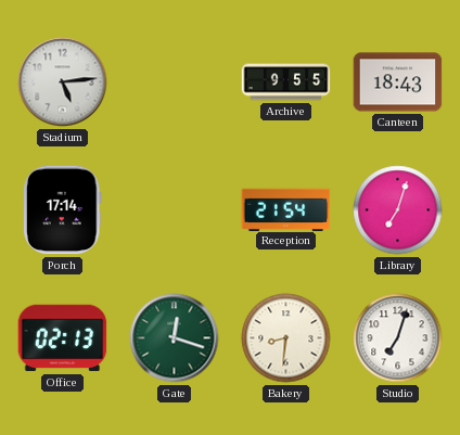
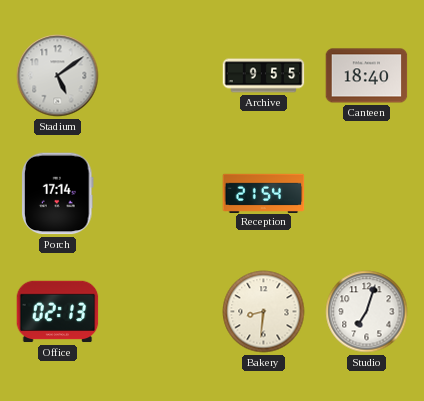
Stadium: 5:14 -> 5:09
Canteen: 18:43 -> 18:40
Library: 7:03 -> none
Gate: 12:18 -> none
